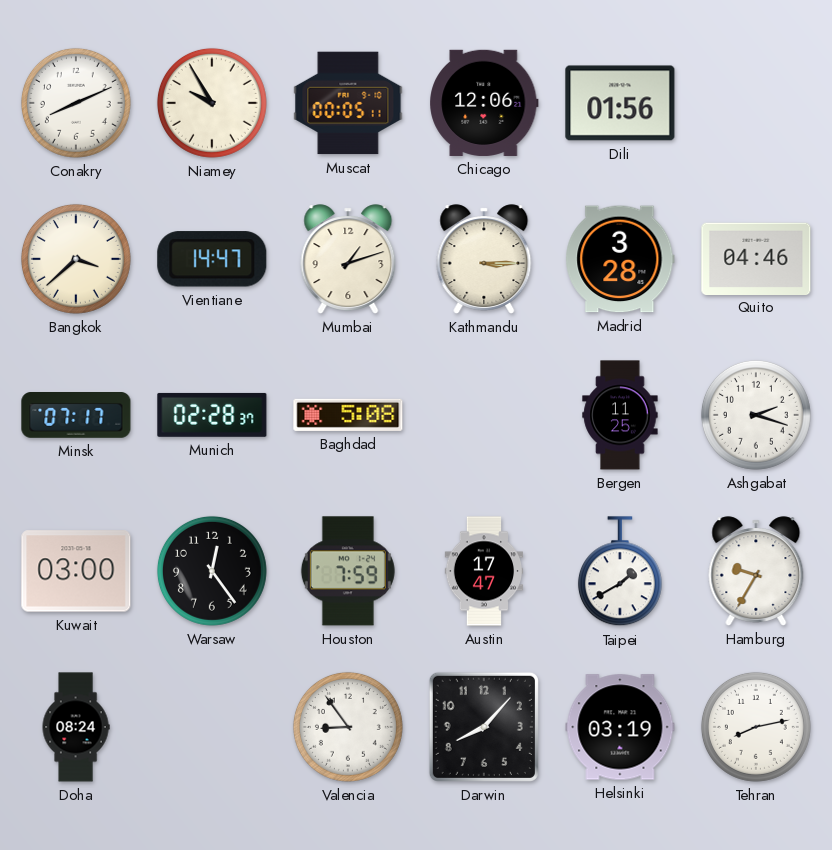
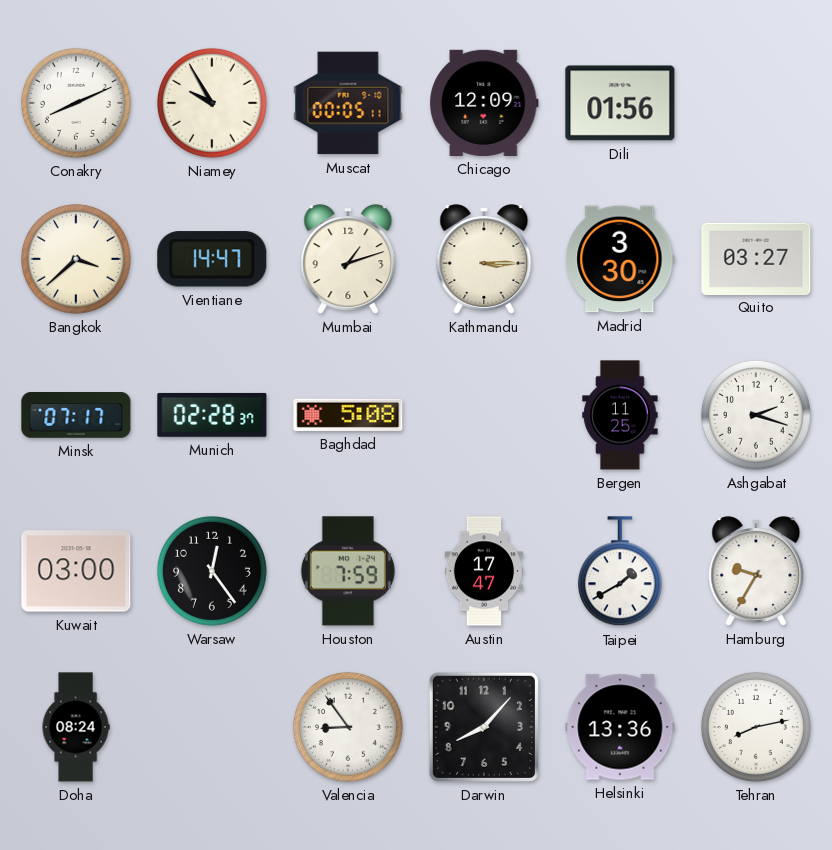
Chicago: 12:06 -> 12:09
Madrid: 3:28 -> 3:30
Quito: 04:46 -> 03:27
Helsinki: 03:19 -> 13:36
